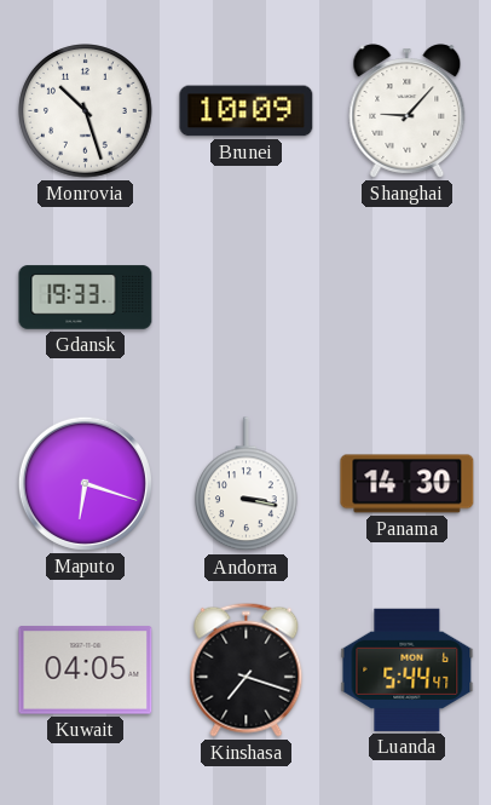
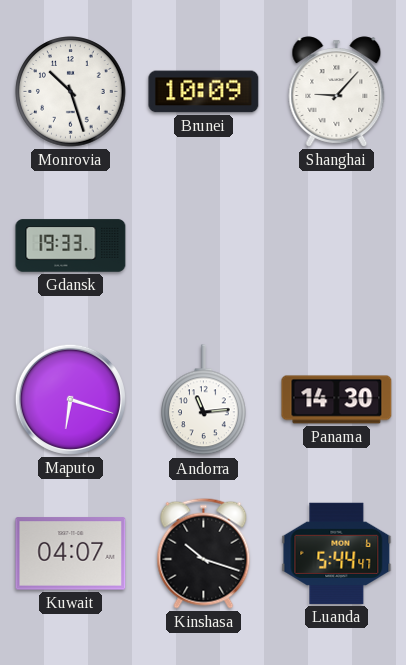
Andorra: 3:17 -> 11:14
Kuwait: 04:05 -> 04:07
Kinshasa: 7:18 -> 10:18
